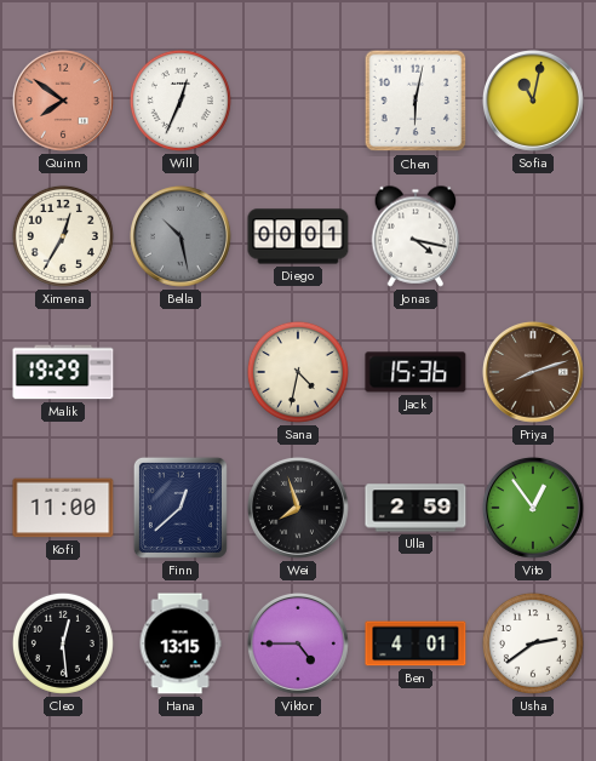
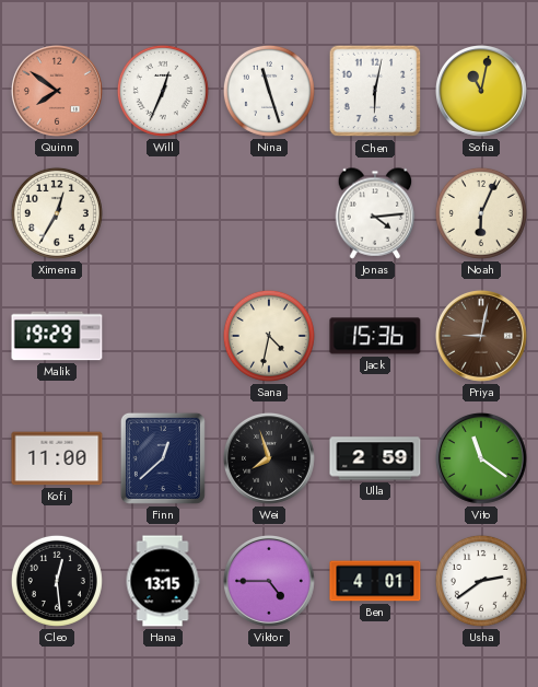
Nina: none -> 11:27
Bella: 10:28 -> none
Diego: 00:01 -> none
Jonas: 4:17 -> 4:14
Noah: none -> 6:04
Priya: 8:12 -> 9:02
Vito: 12:54 -> 11:21
